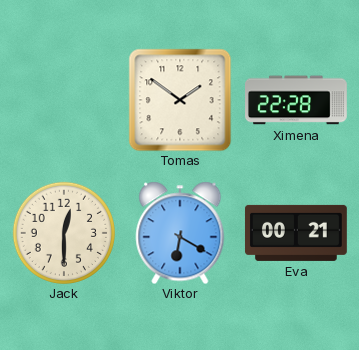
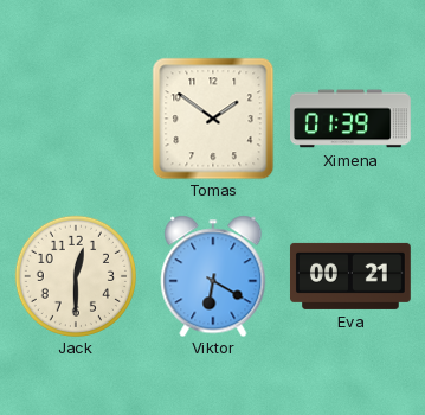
Ximena: 22:28 -> 01:39
